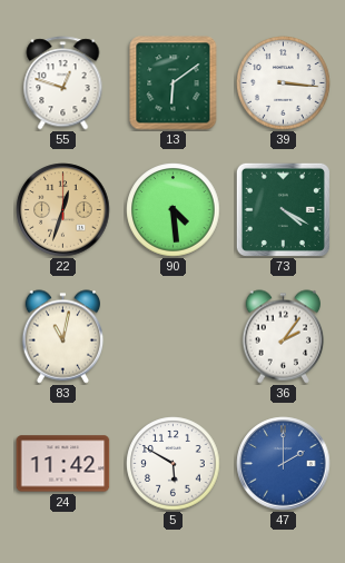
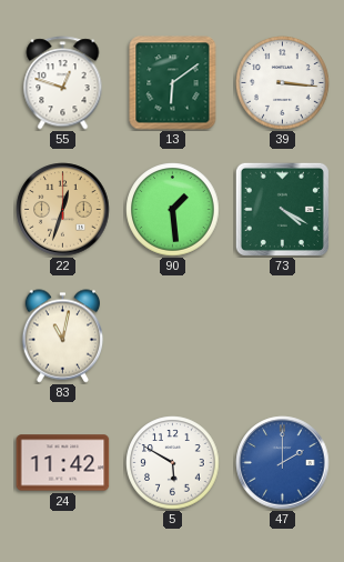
90: 4:29 -> 1:29
36: 2:06 -> none
